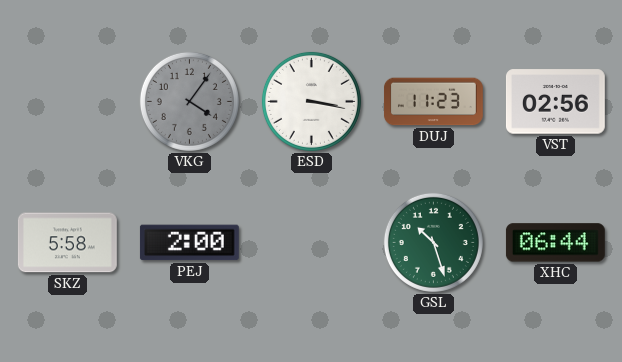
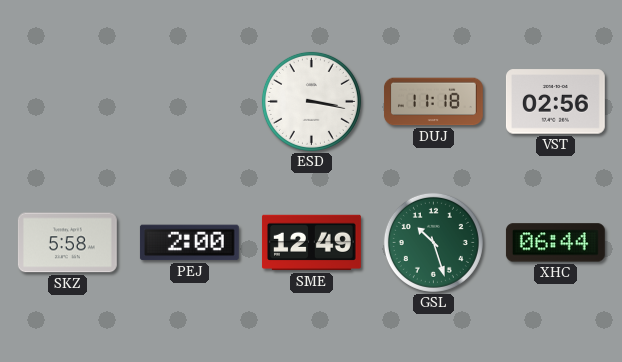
VKG: 4:06 -> none
DUJ: 11:23 -> 11:18
SME: none -> 12:49
